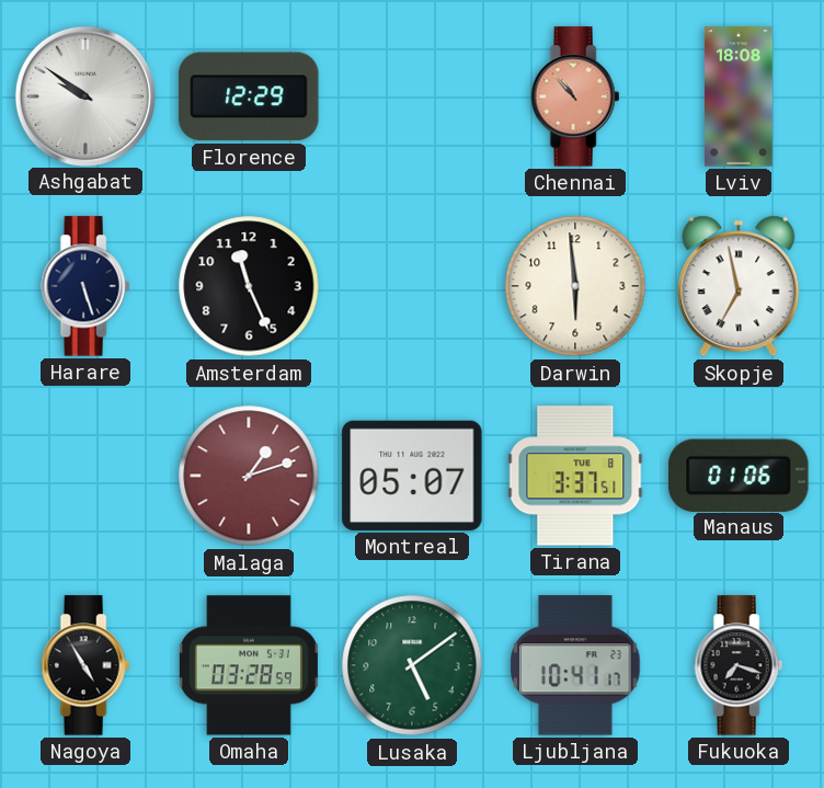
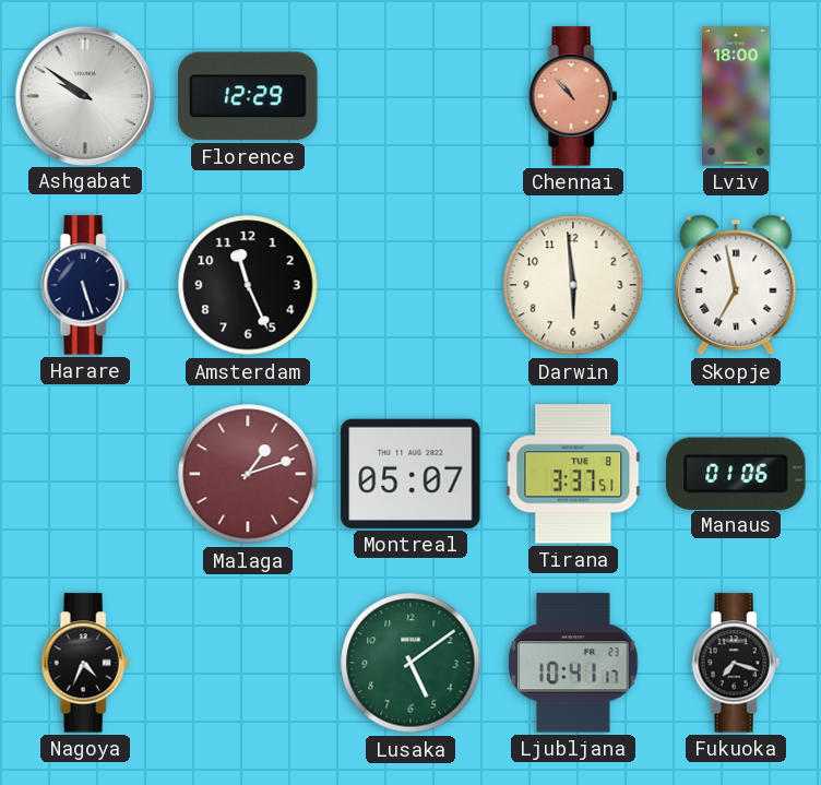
Lviv: 18:08 -> 18:00
Nagoya: 4:55 -> 4:34
Omaha: 03:28 -> none
